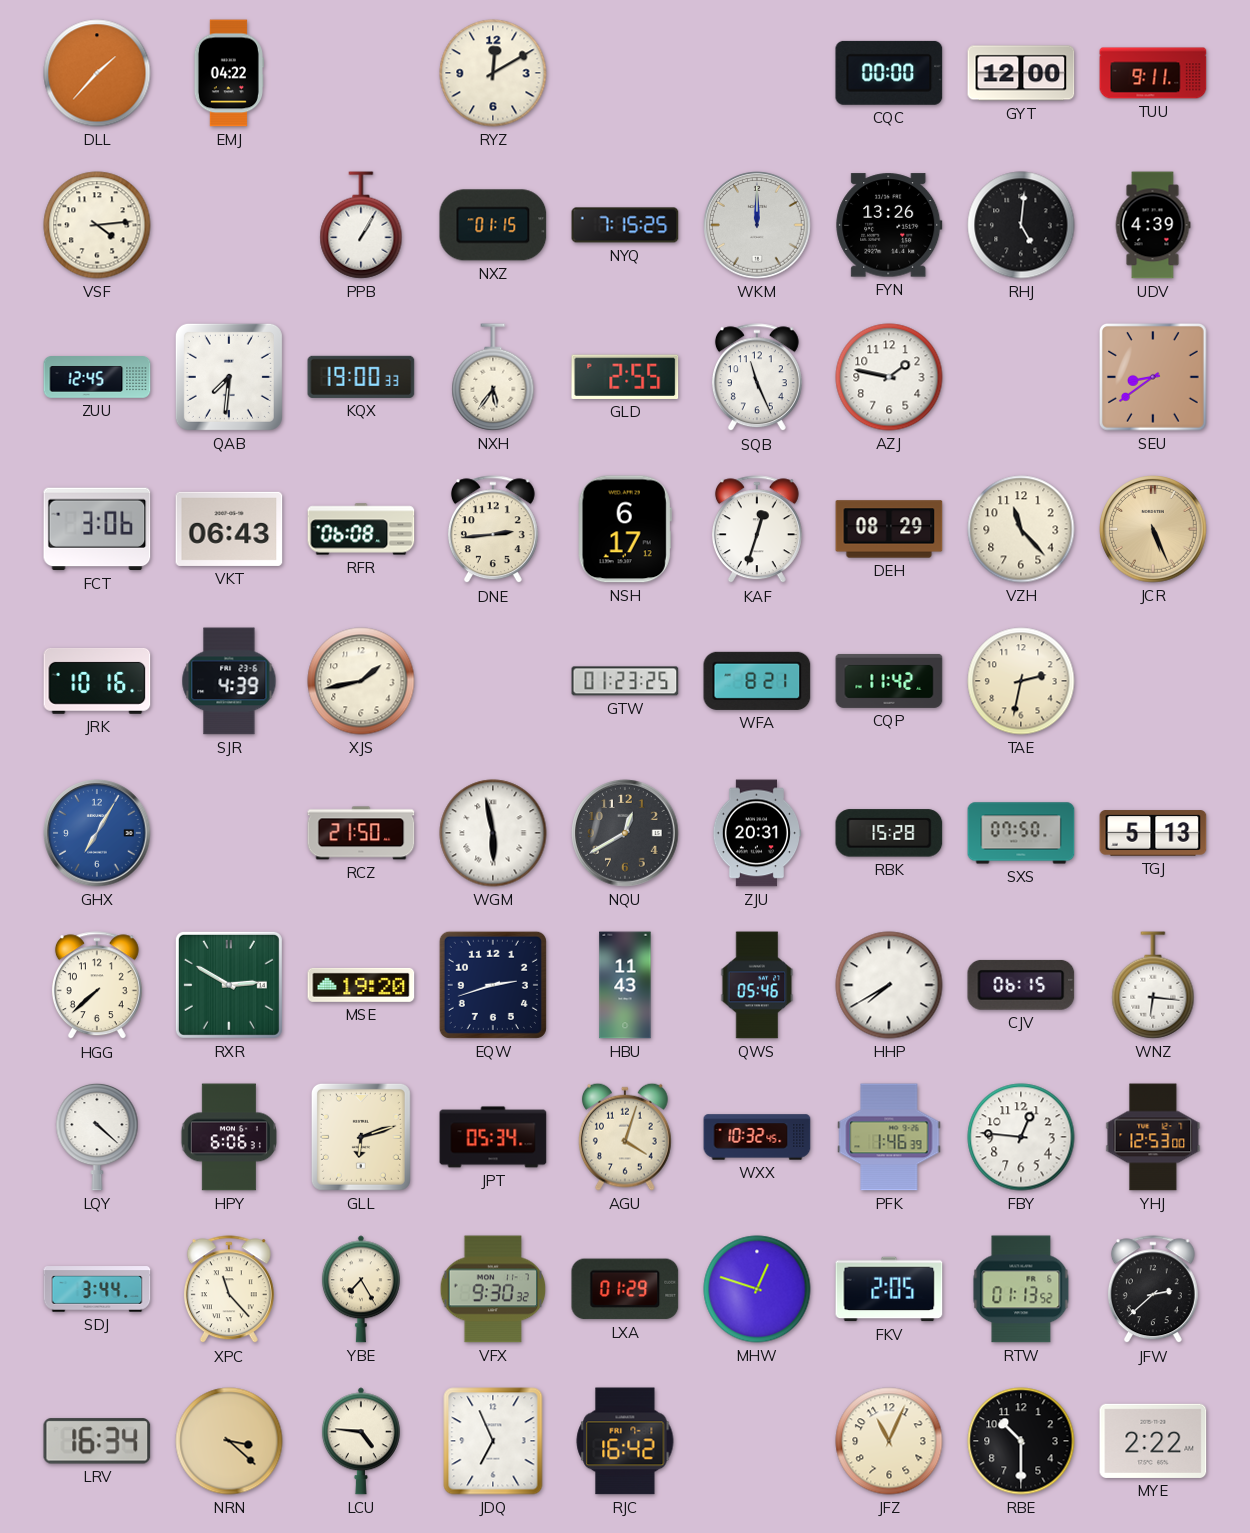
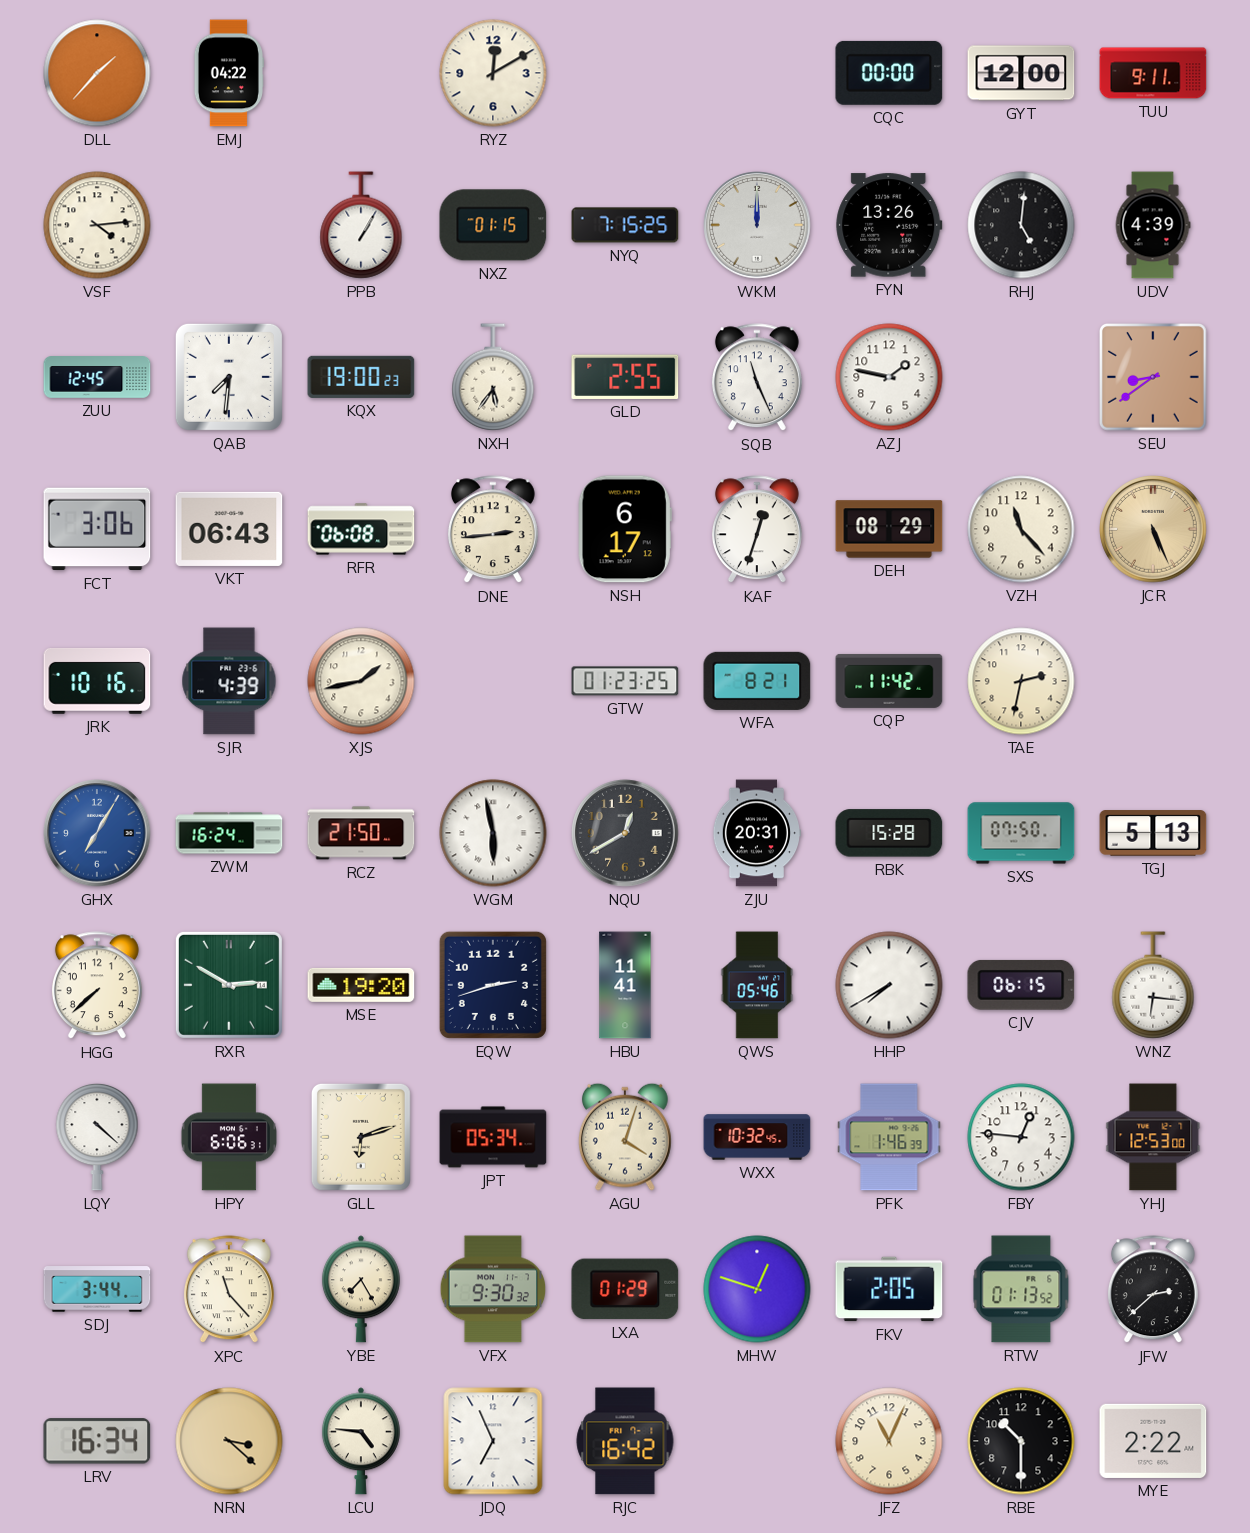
KQX: 19:00:33 -> 19:00:23
ZWM: none -> 16:24
HBU: 11:43 -> 11:41
